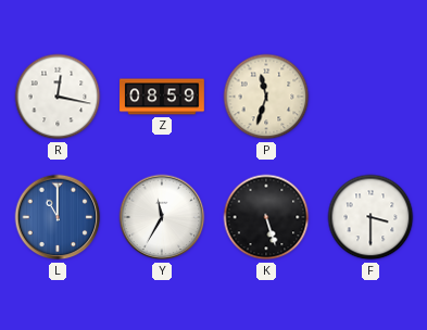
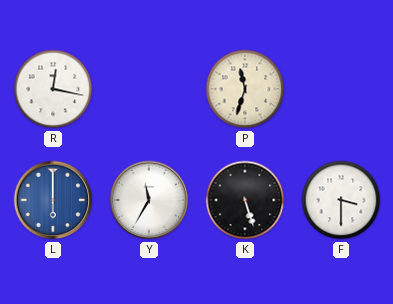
Z: 08:59 -> none
L: 11:00 -> 6:00
